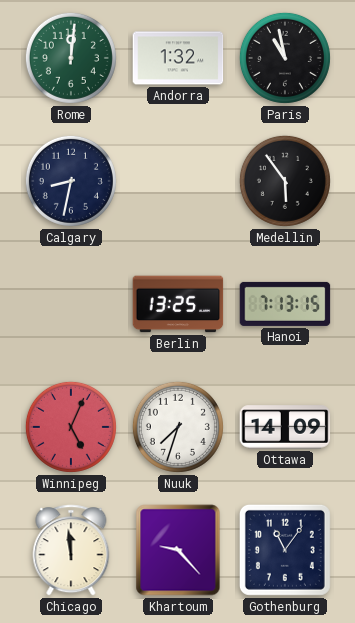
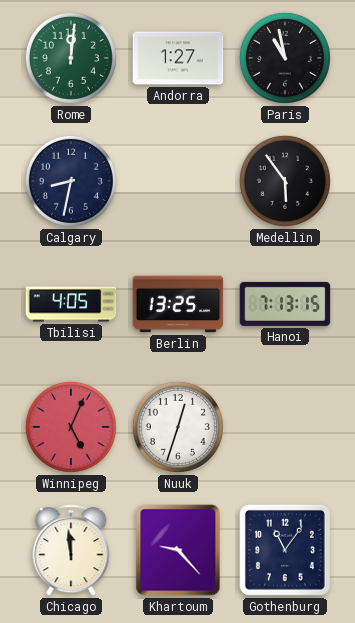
Andorra: 1:32 -> 1:27
Tbilisi: none -> 4:05
Nuuk: 7:33 -> 12:33
Ottawa: 14:09 -> none
